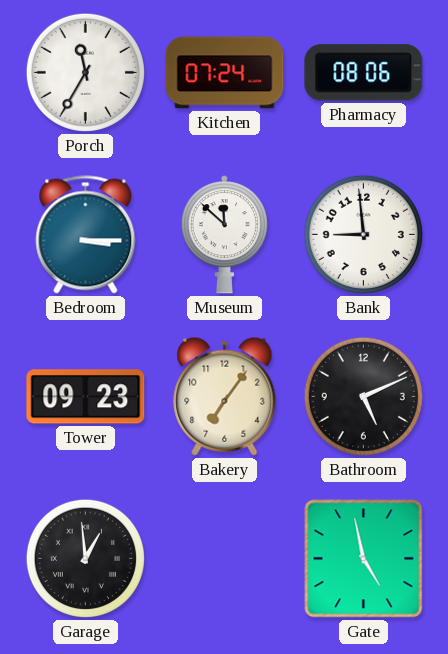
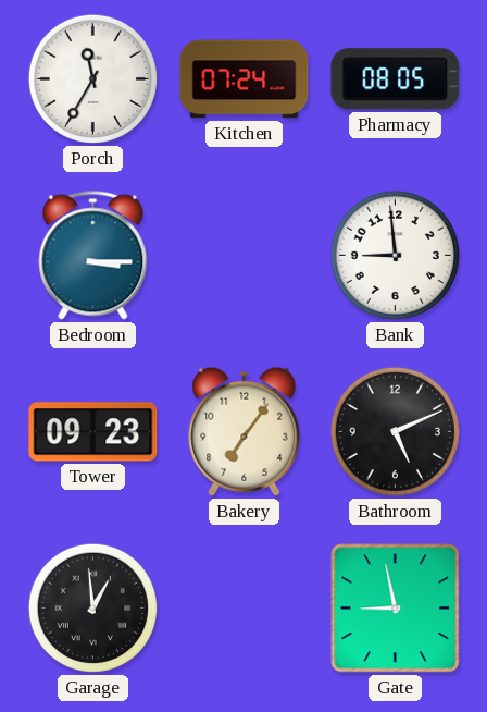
Pharmacy: 08:06 -> 08:05
Museum: 11:52 -> none
Gate: 4:58 -> 8:58
